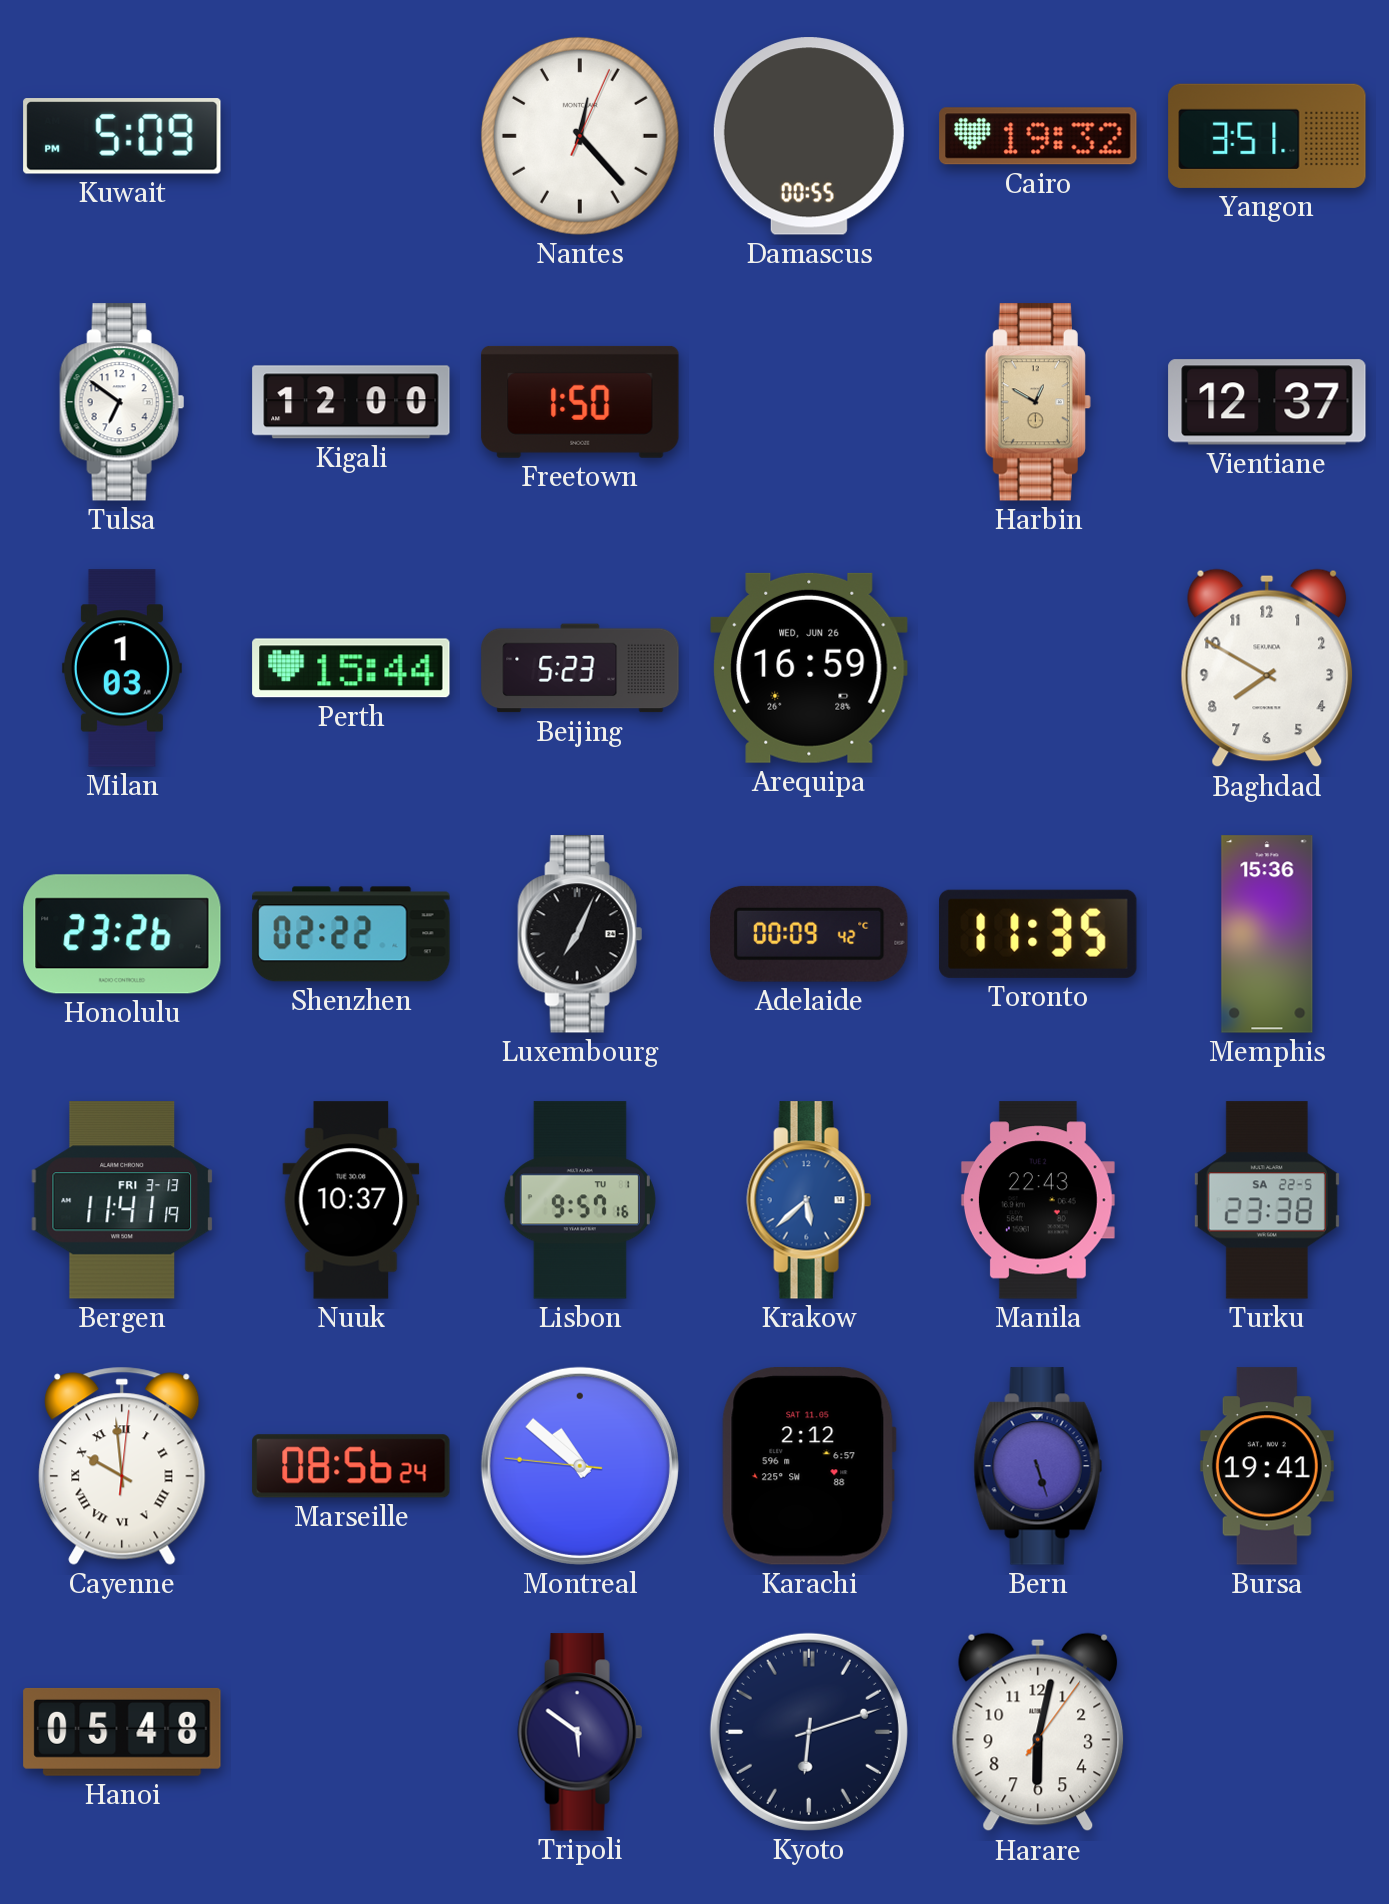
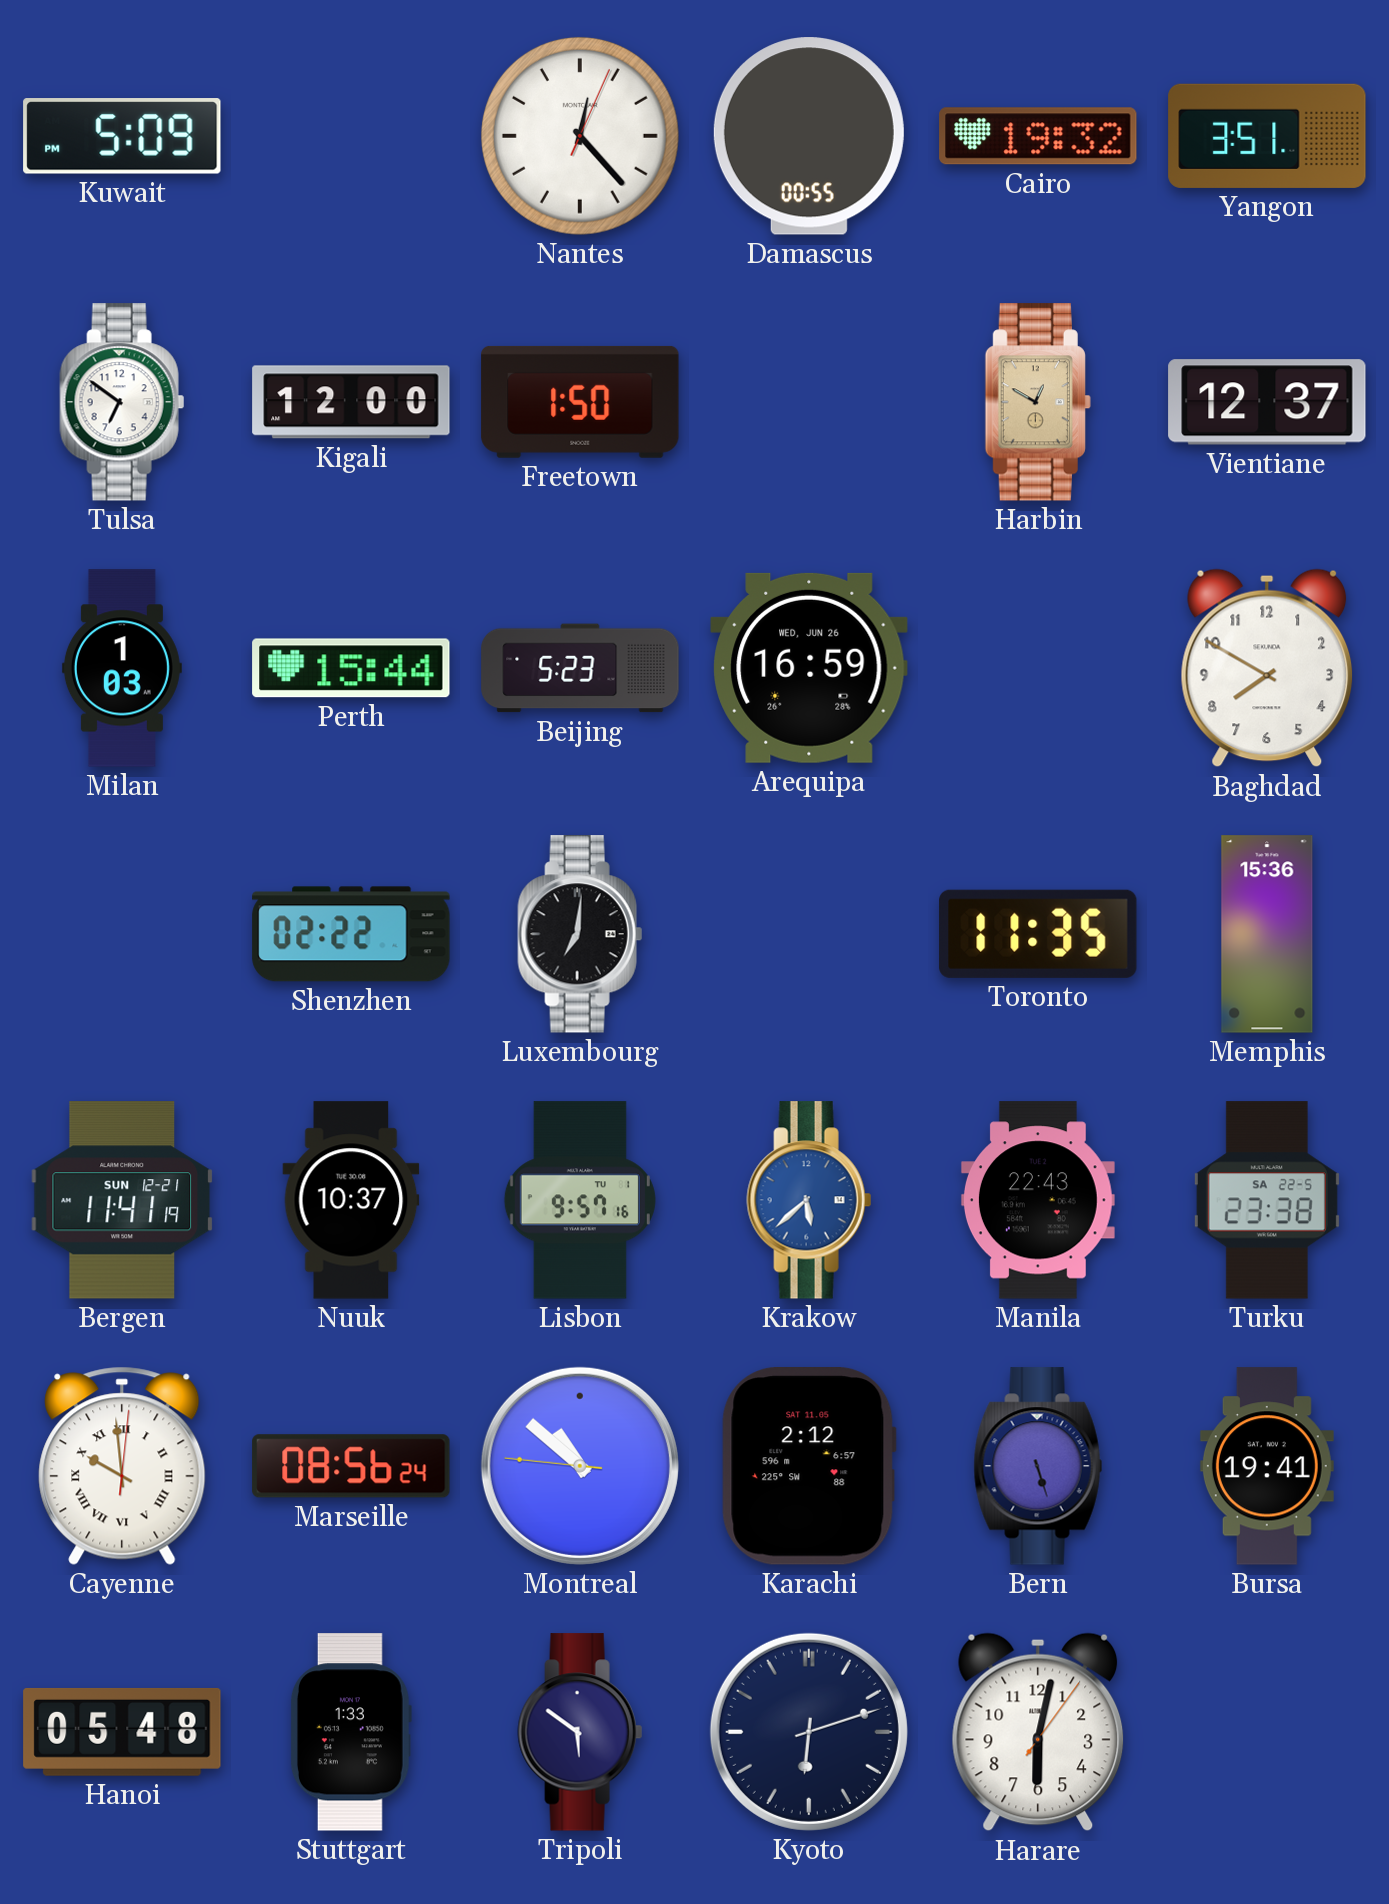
Honolulu: 23:26 -> none
Luxembourg: 7:04 -> 7:01
Adelaide: 00:09 -> none
Bergen date: FRI 3-13 -> SUN 12-21
Stuttgart: none -> 1:33
